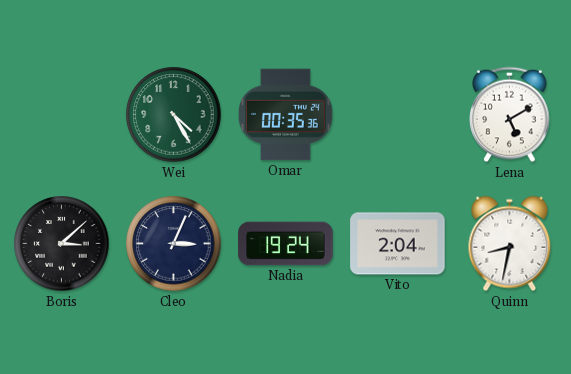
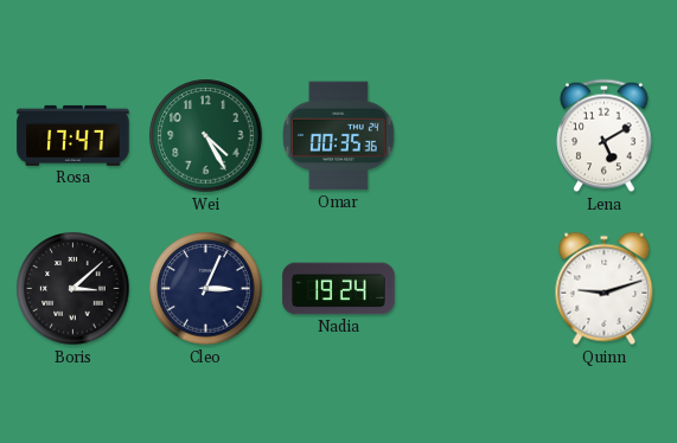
Rosa: none -> 17:47
Vito: 2:04 -> none
Quinn: 8:32 -> 9:12
